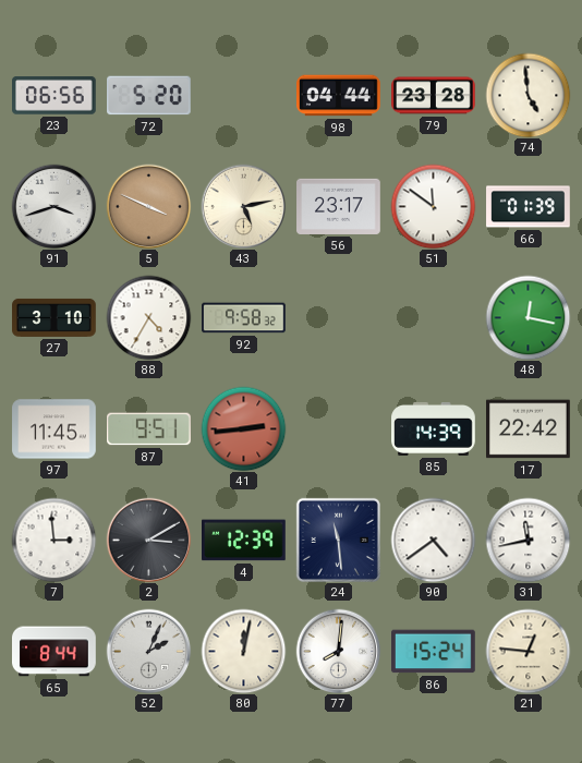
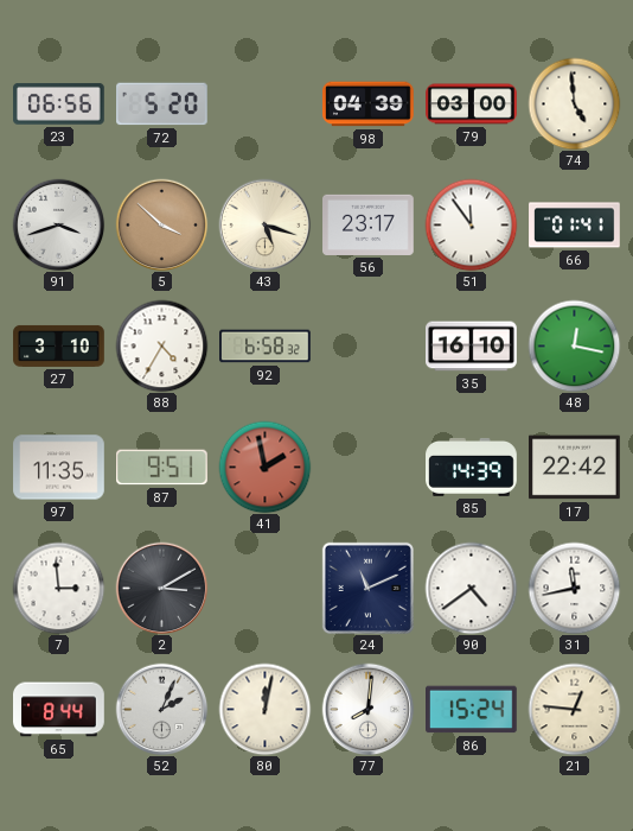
98: 04:44 -> 04:39
79: 23:28 -> 03:00
5: 3:49 -> 3:52
43: 5:13 -> 5:18
51: 11:51 -> 11:54
66: 01:39 -> 01:41
92: 9:58 -> 6:58
35: none -> 16:10
97: 11:45 -> 11:35
41: 2:44 -> 1:58
4: 12:39 -> none
24: 11:29 -> 11:11
